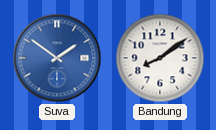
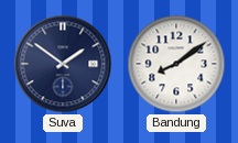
Suva dial: blue -> navy
